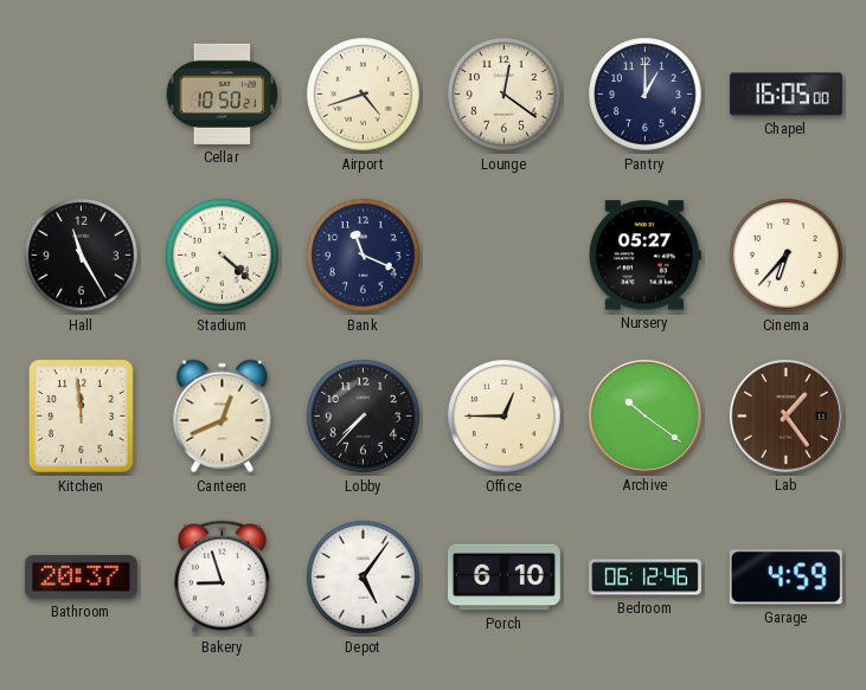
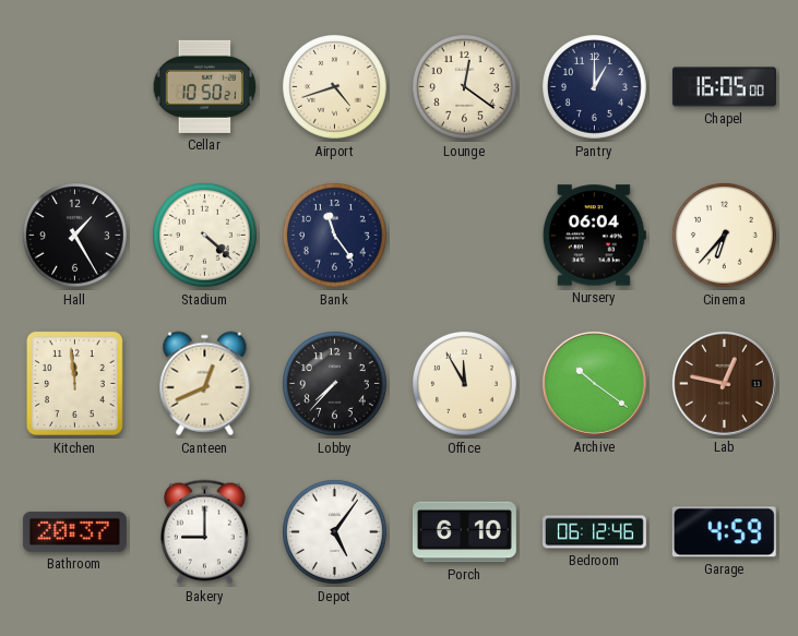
Hall: 11:25 -> 1:25
Bank: 11:19 -> 11:24
Nursery: 05:27 -> 06:04
Office: 12:45 -> 11:55
Lab: 1:24 -> 12:47
Bakery: 8:57 -> 9:00
